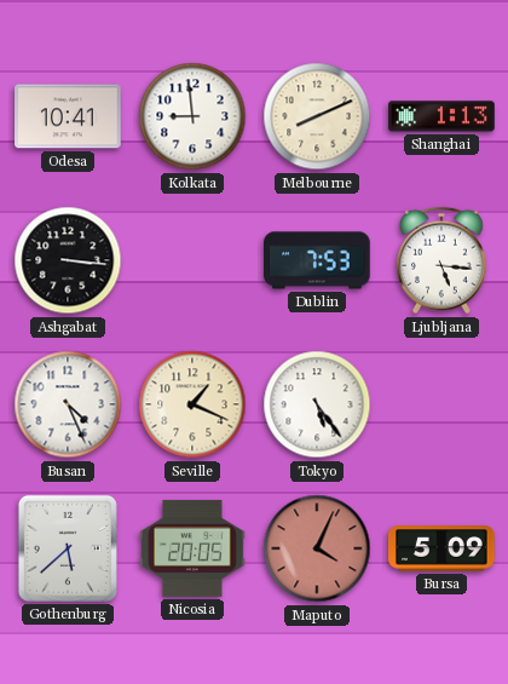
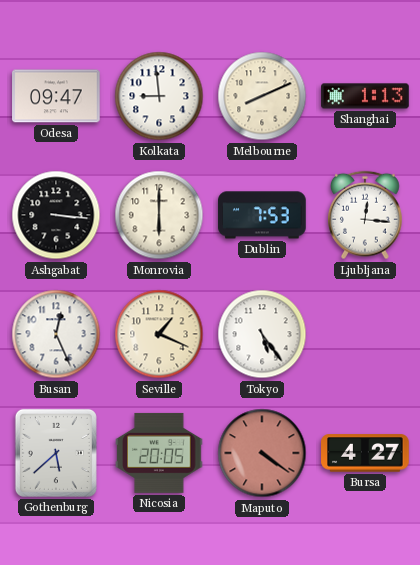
Odesa: 10:41 -> 09:47
Monrovia: none -> 6:00
Ljubljana: 5:16 -> 12:16
Busan: 4:26 -> 12:26
Maputo: 4:04 -> 4:21
Bursa: 5:09 -> 4:27
